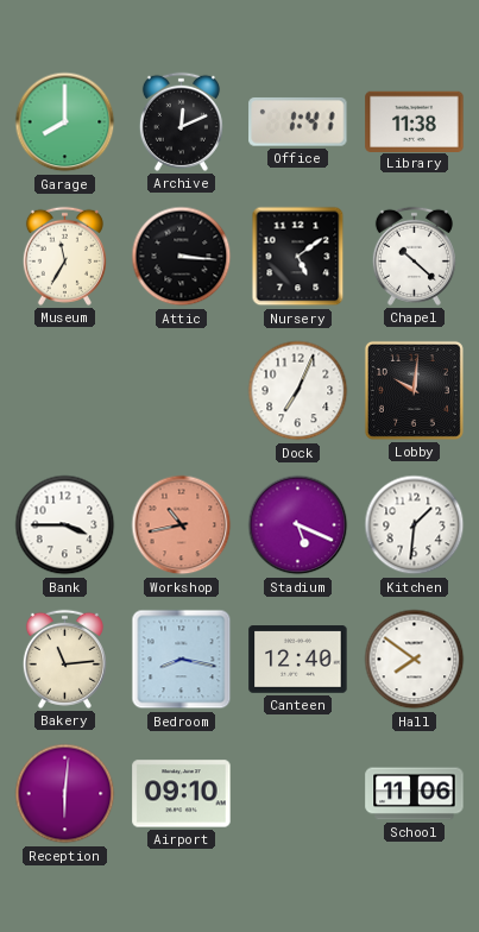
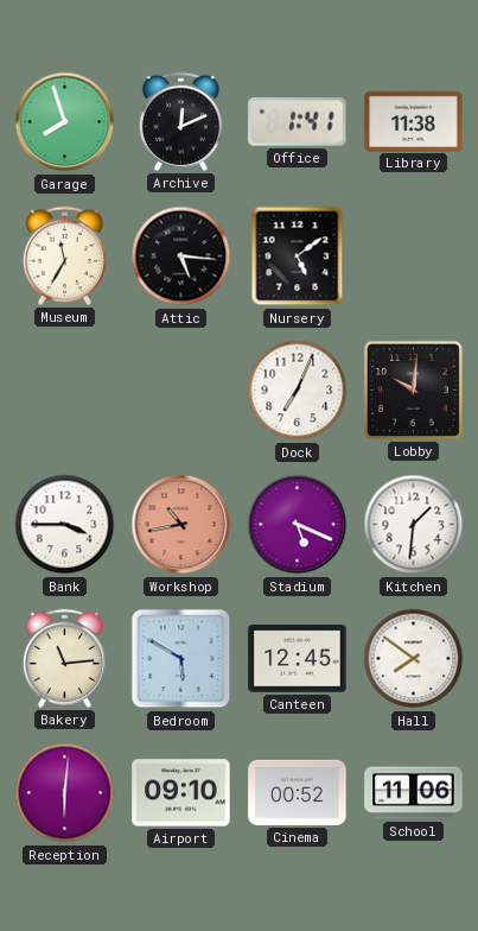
Garage: 8:00 -> 7:57
Attic: 3:16 -> 5:16
Chapel: 10:22 -> none
Bedroom: 8:17 -> 5:50
Canteen: 12:40 -> 12:45
Cinema: none -> 00:52
